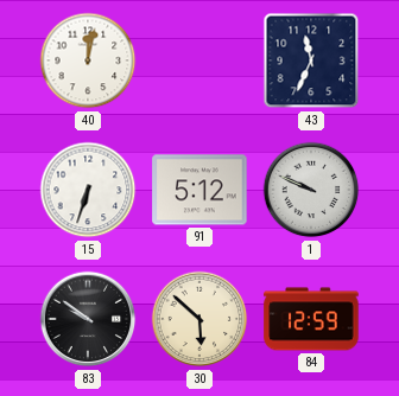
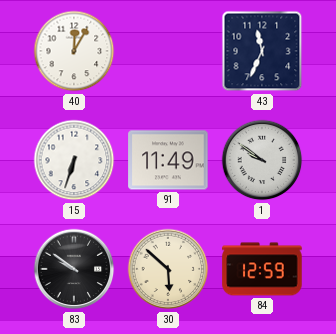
40: 12:02 -> 12:05
91: 5:12 -> 11:49
1: 9:49 -> 9:51
